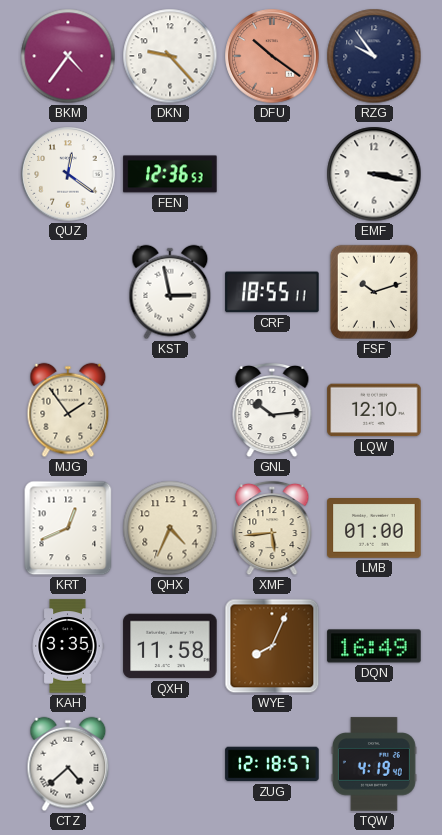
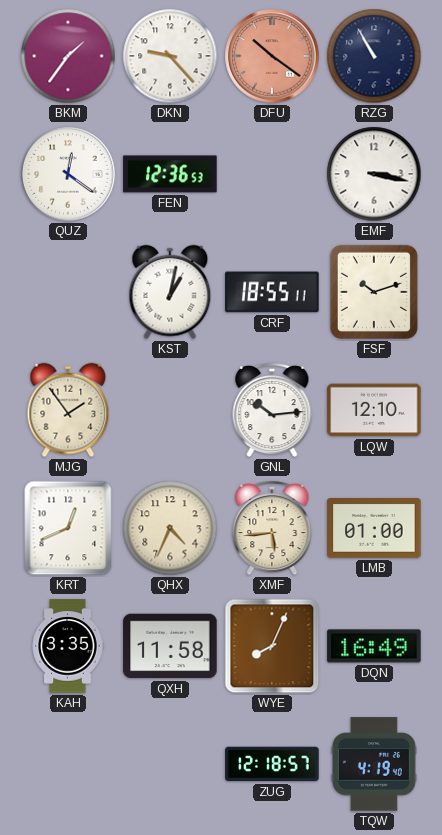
BKM: 4:36 -> 1:36
RZG: 9:54 -> 10:55
KST: 2:58 -> 1:02
CTZ: 4:38 -> none
